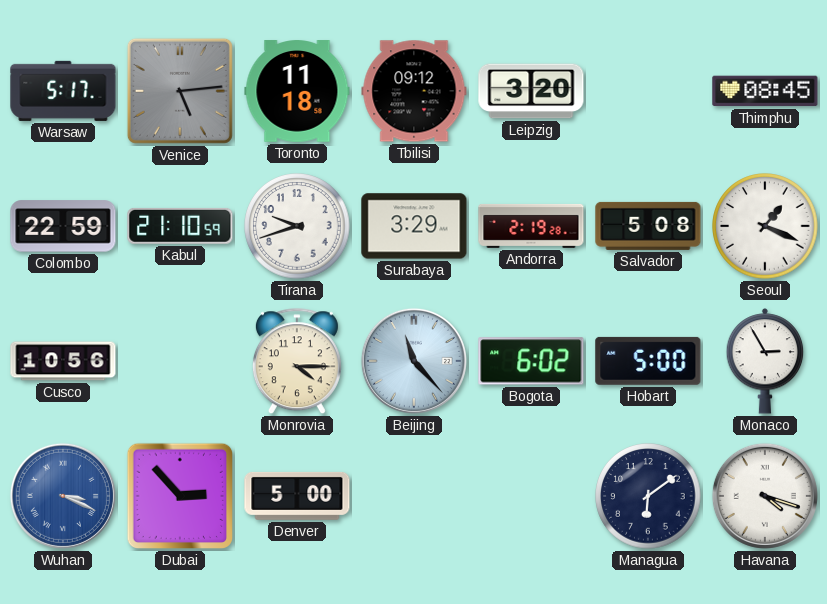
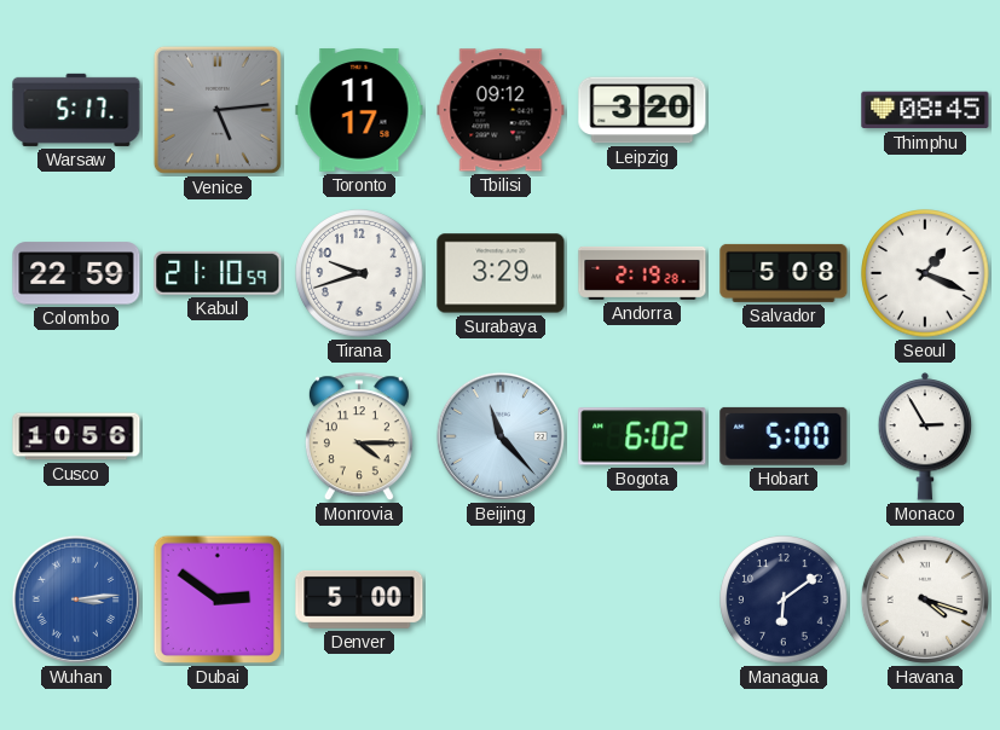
Toronto: 11:18 -> 11:17
Wuhan: 3:19 -> 3:14
Dubai: 2:53 -> 2:51
